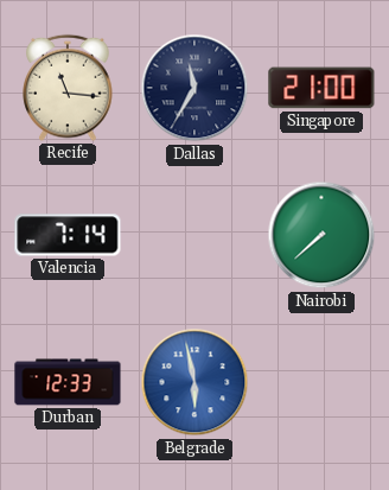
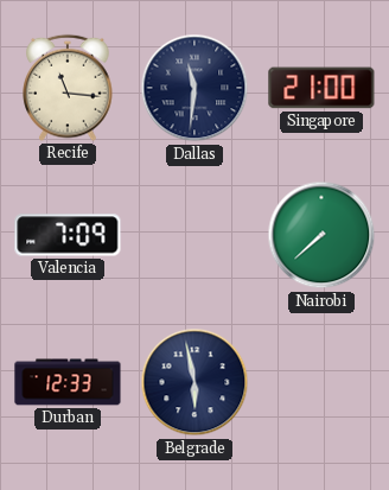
Dallas: 11:35 -> 11:31
Valencia: 7:14 -> 7:09
Belgrade dial: blue -> navy
